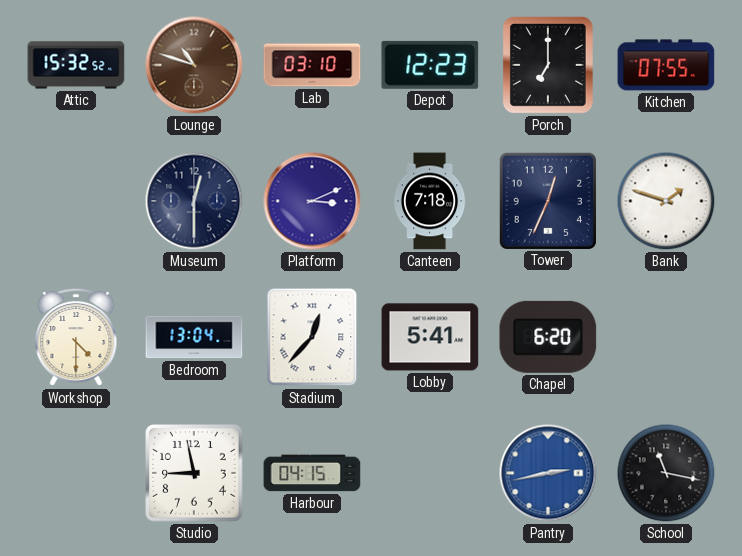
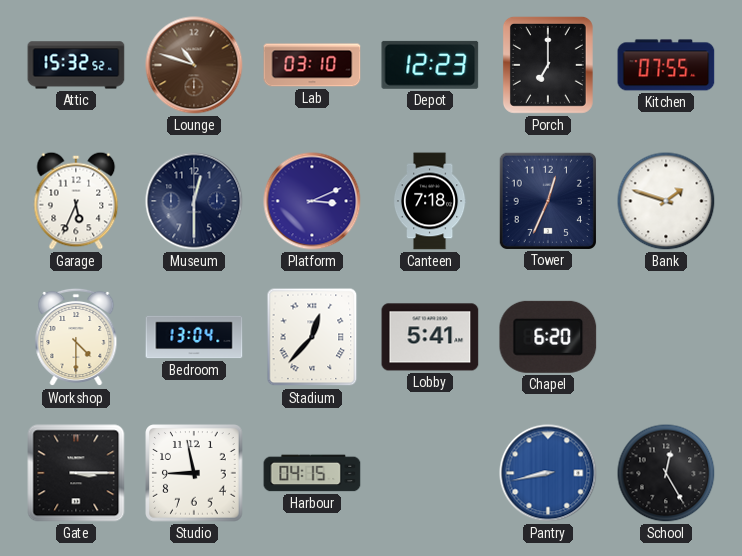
Garage: none -> 5:34
Gate: none -> 3:15
Pantry: 2:43 -> 8:43
School: 11:17 -> 12:25
